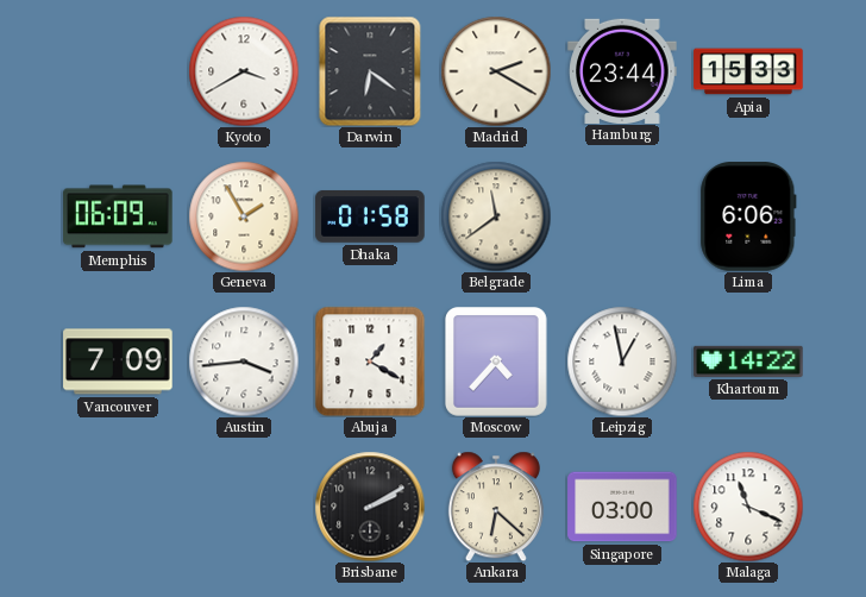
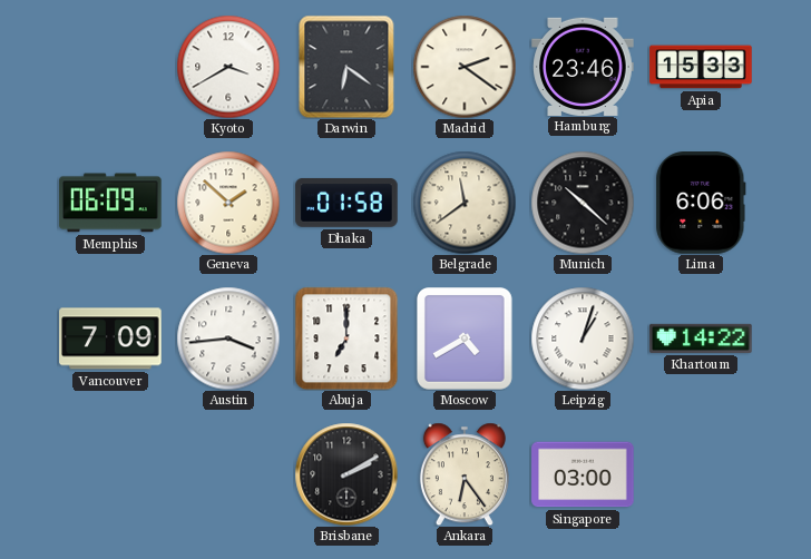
Madrid: 2:20 -> 2:21
Hamburg: 23:44 -> 23:46
Geneva: 1:55 -> 1:52
Munich: none -> 10:22
Abuja: 1:20 -> 7:00
Moscow: 4:37 -> 4:40
Leipzig: 12:58 -> 1:03
Ankara: 6:22 -> 6:24
Malaga: 11:19 -> none
